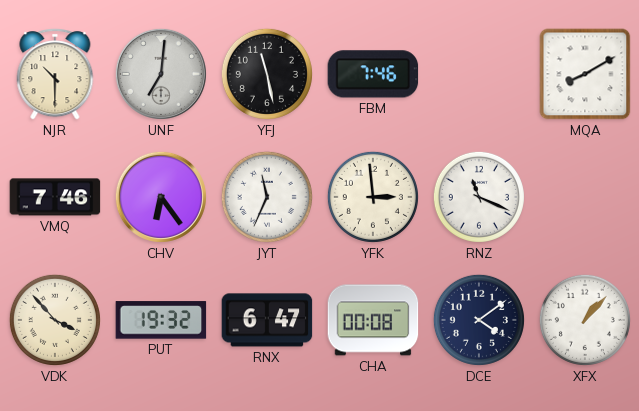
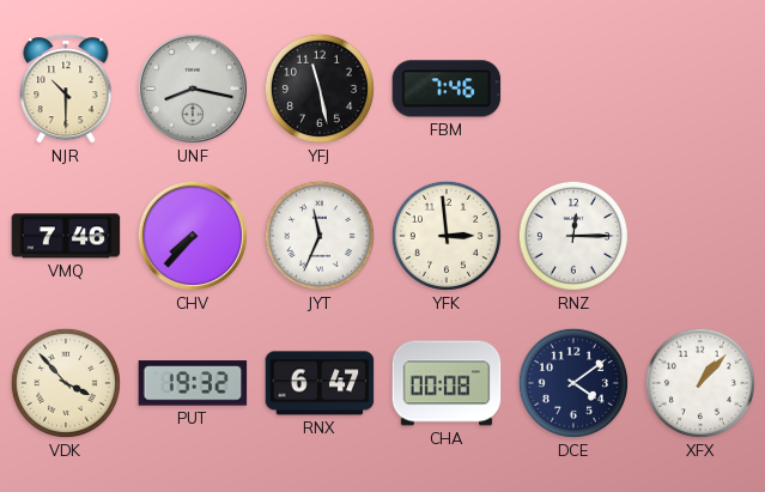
UNF: 7:01 -> 8:17
MQA: 8:10 -> none
CHV: 6:24 -> 7:37
RNZ: 11:19 -> 12:15
